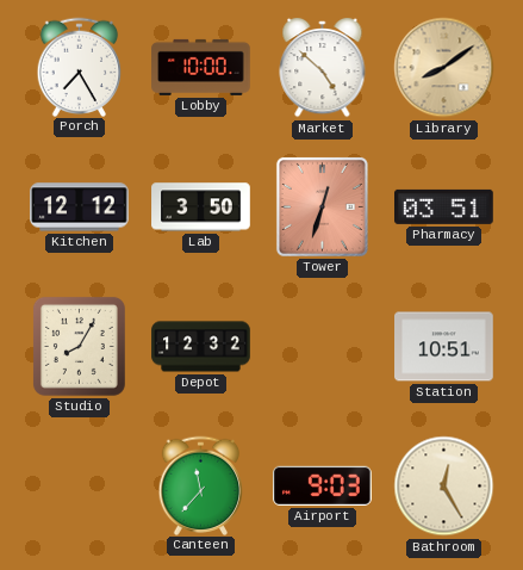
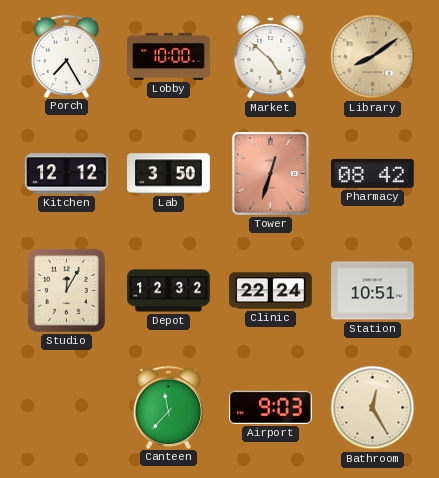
Pharmacy: 03:51 -> 08:42
Studio: 8:05 -> 12:05
Clinic: none -> 22:24
